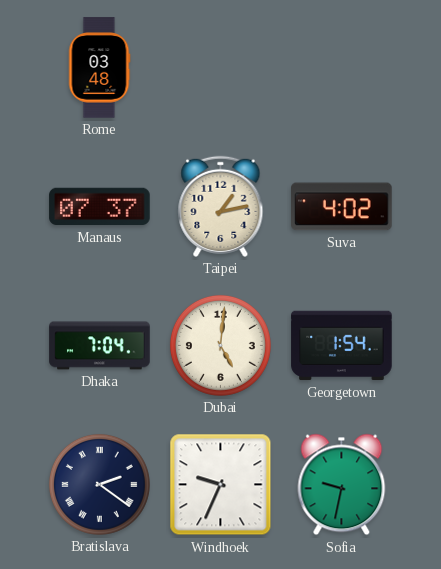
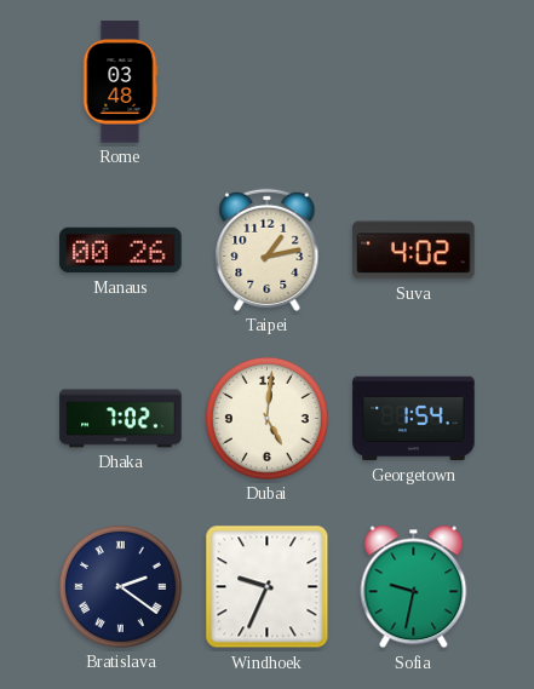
Manaus: 07:37 -> 00:26
Dhaka: 7:04 -> 7:02
